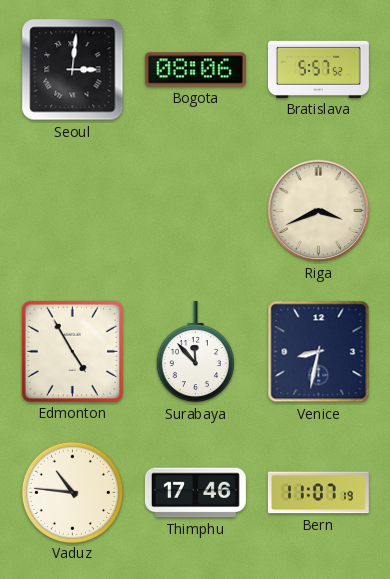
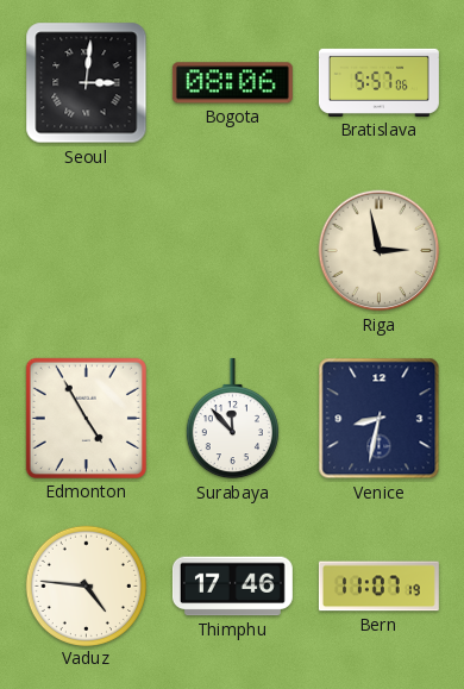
Bratislava: 5:57:52 -> 5:57:06
Riga: 3:41 -> 2:58
Vaduz: 10:46 -> 4:46
